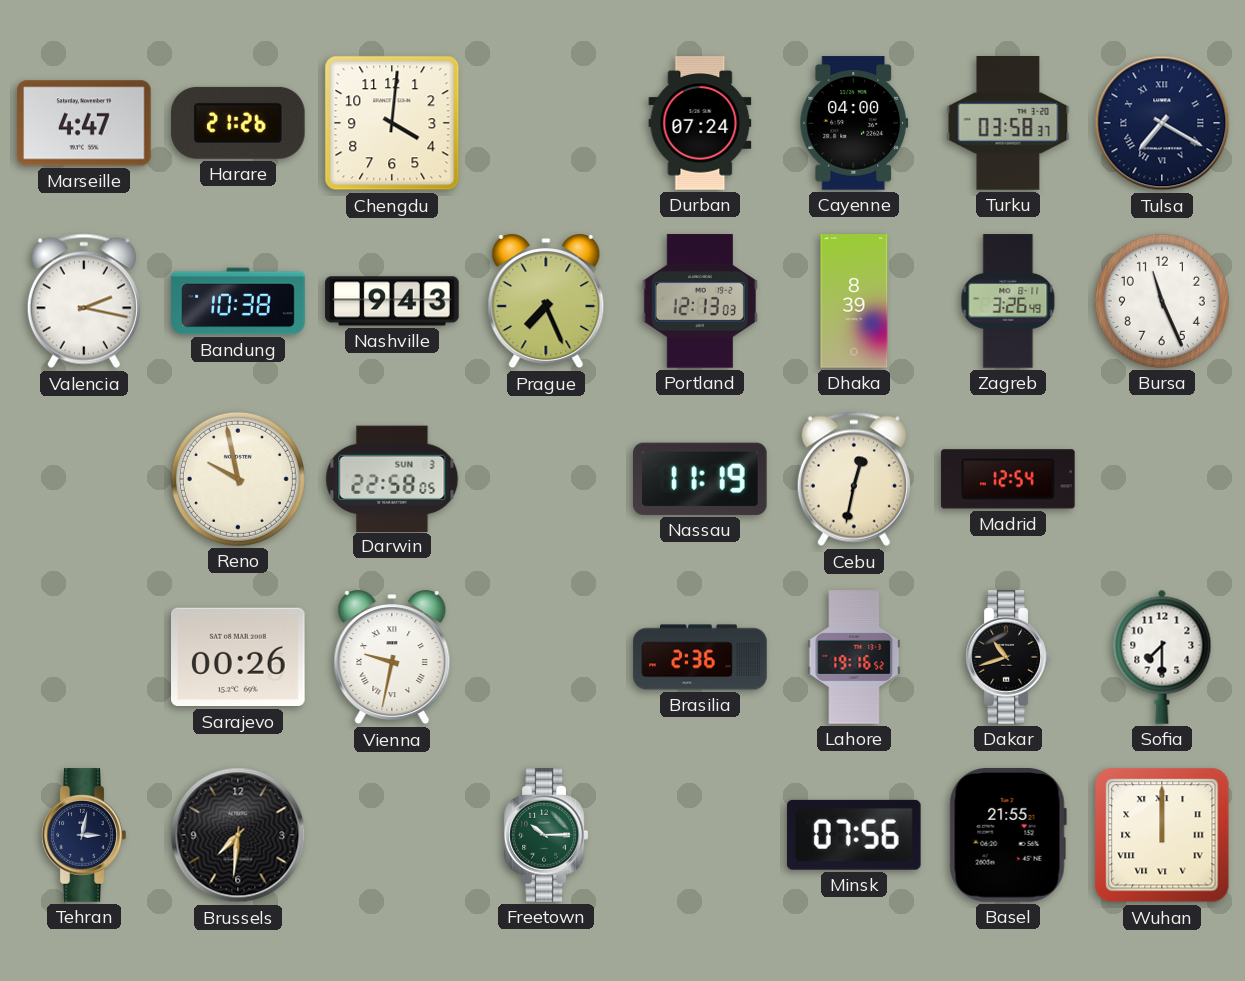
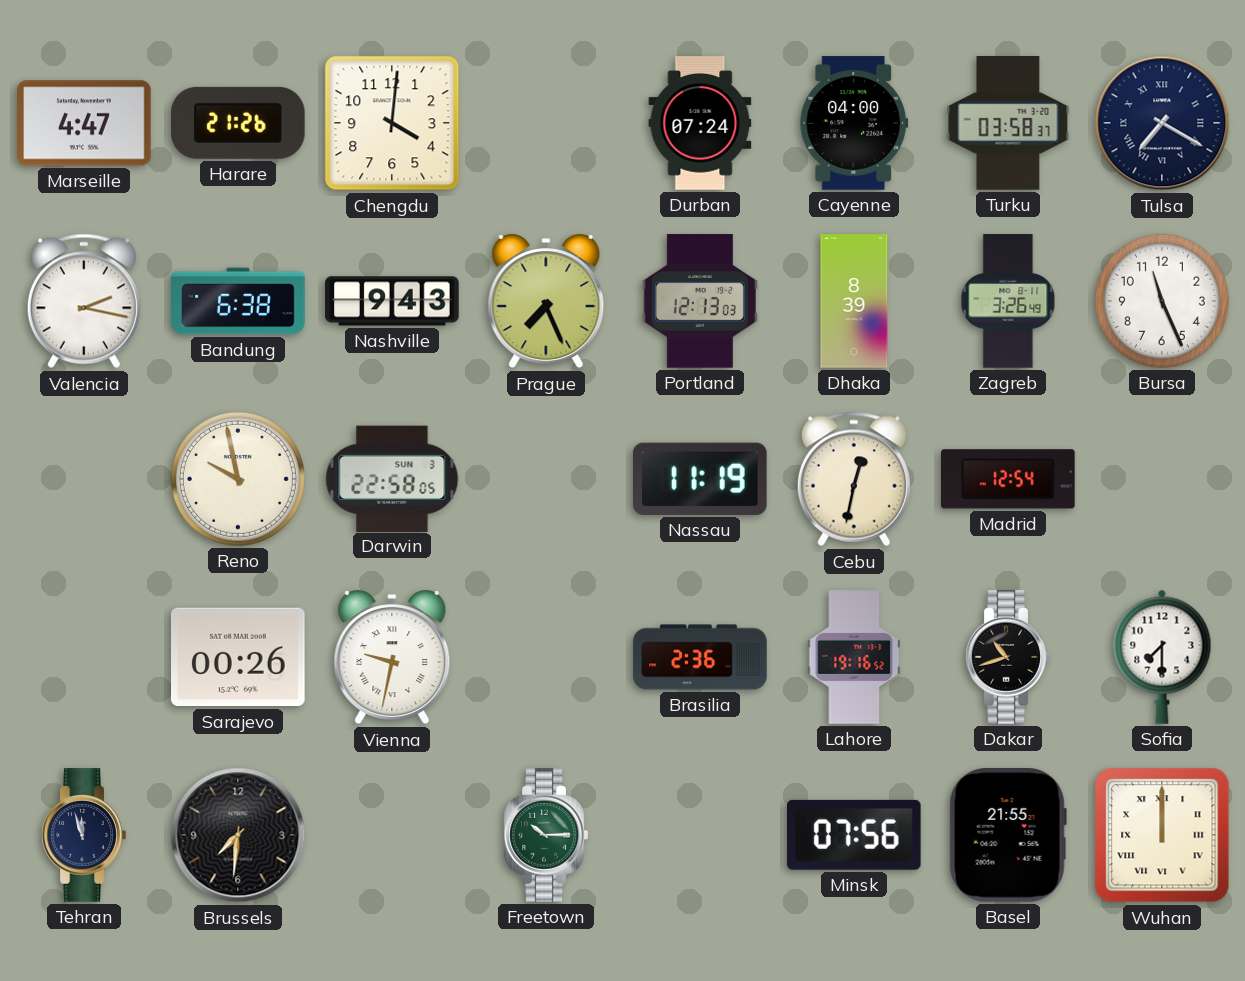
Bandung: 10:38 -> 6:38
Tehran: 3:02 -> 11:57
